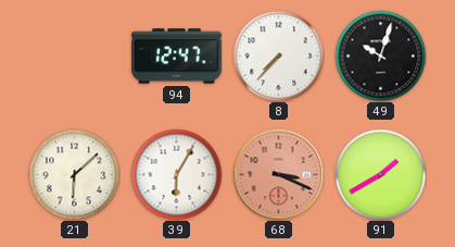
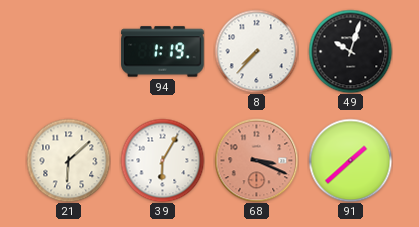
94: 12:47 -> 1:19
91: 1:40 -> 1:38
